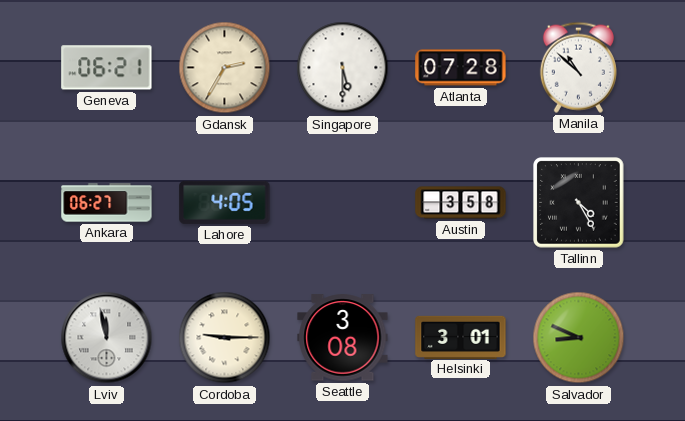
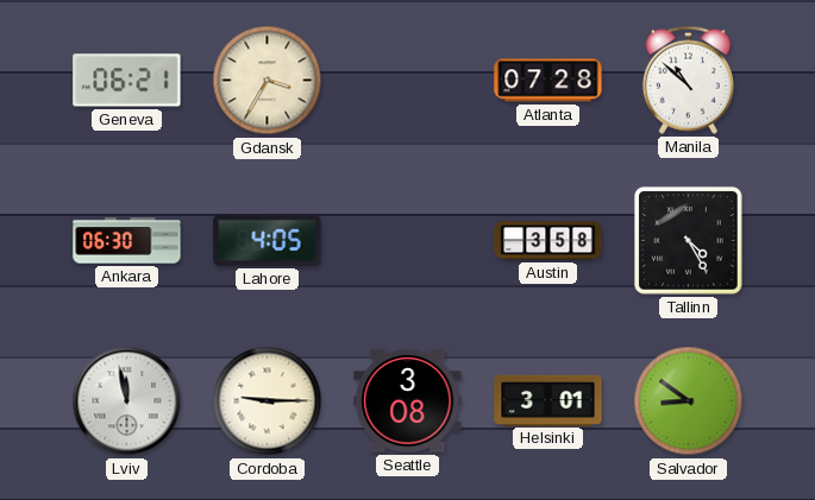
Gdansk: 2:35 -> 3:35
Singapore: 5:30 -> none
Ankara: 06:27 -> 06:30
Salvador: 8:49 -> 8:51
